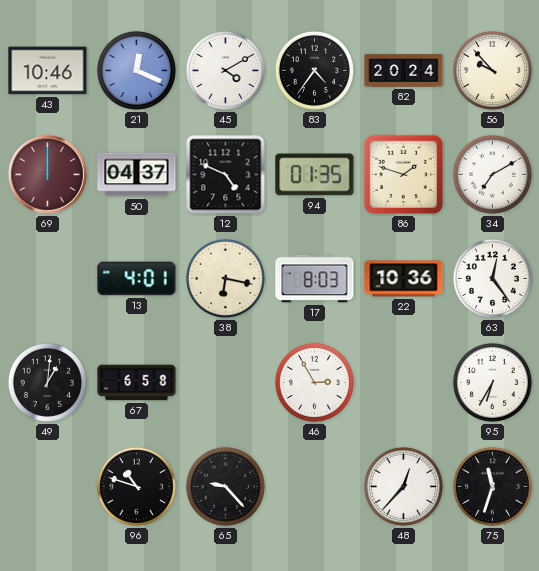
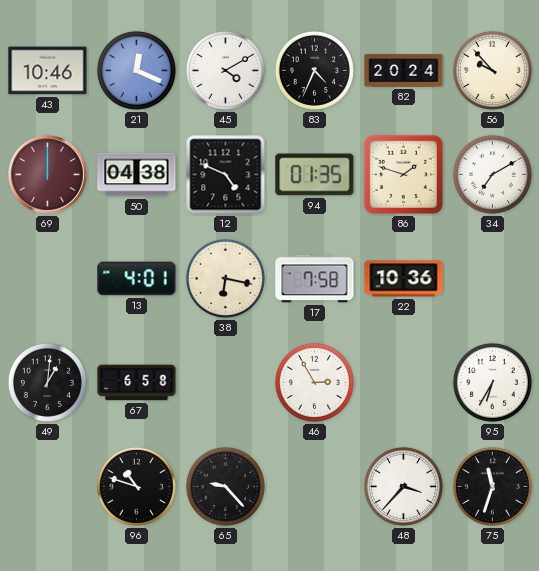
83: 4:36 -> 4:34
50: 04:37 -> 04:38
17: 8:03 -> 7:58
63: 12:24 -> none
48: 12:37 -> 3:37
